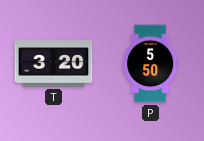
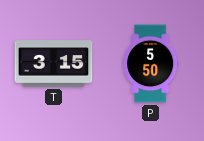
T: 3:20 -> 3:15
